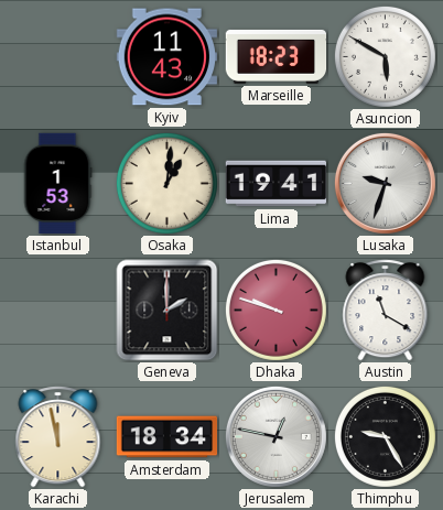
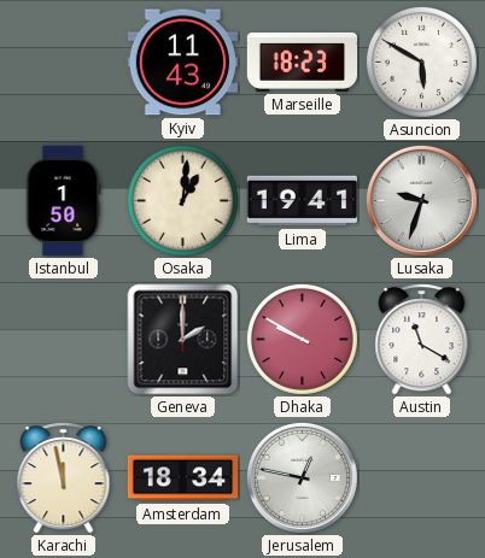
Istanbul: 1:53 -> 1:50
Dhaka: 9:48 -> 9:50
Thimphu: 9:25 -> none
